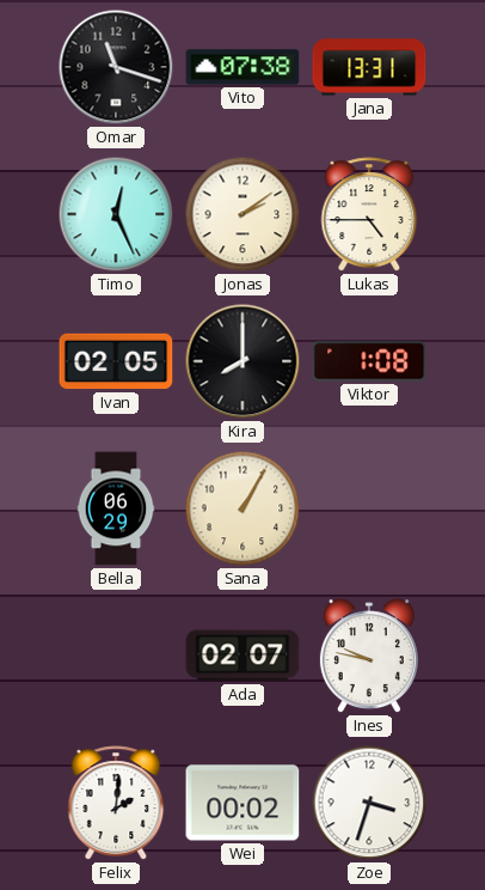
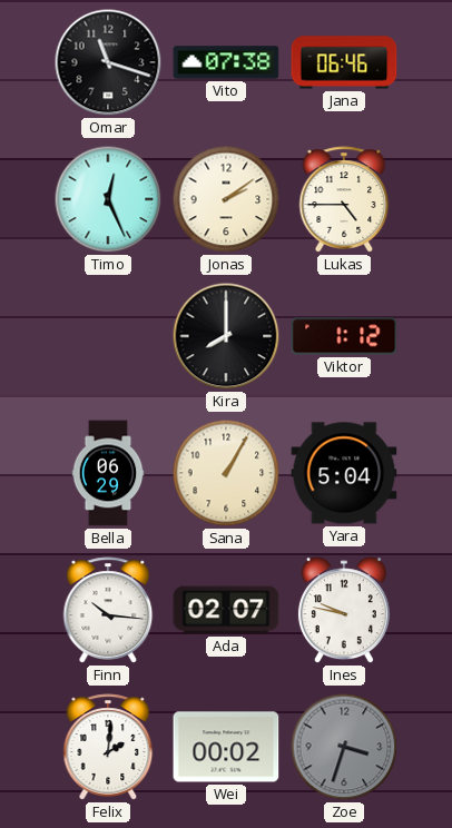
Jana: 13:31 -> 06:46
Ivan: 02:05 -> none
Viktor: 1:08 -> 1:12
Yara: none -> 5:04
Finn: none -> 10:16
Zoe dial: white -> grey
